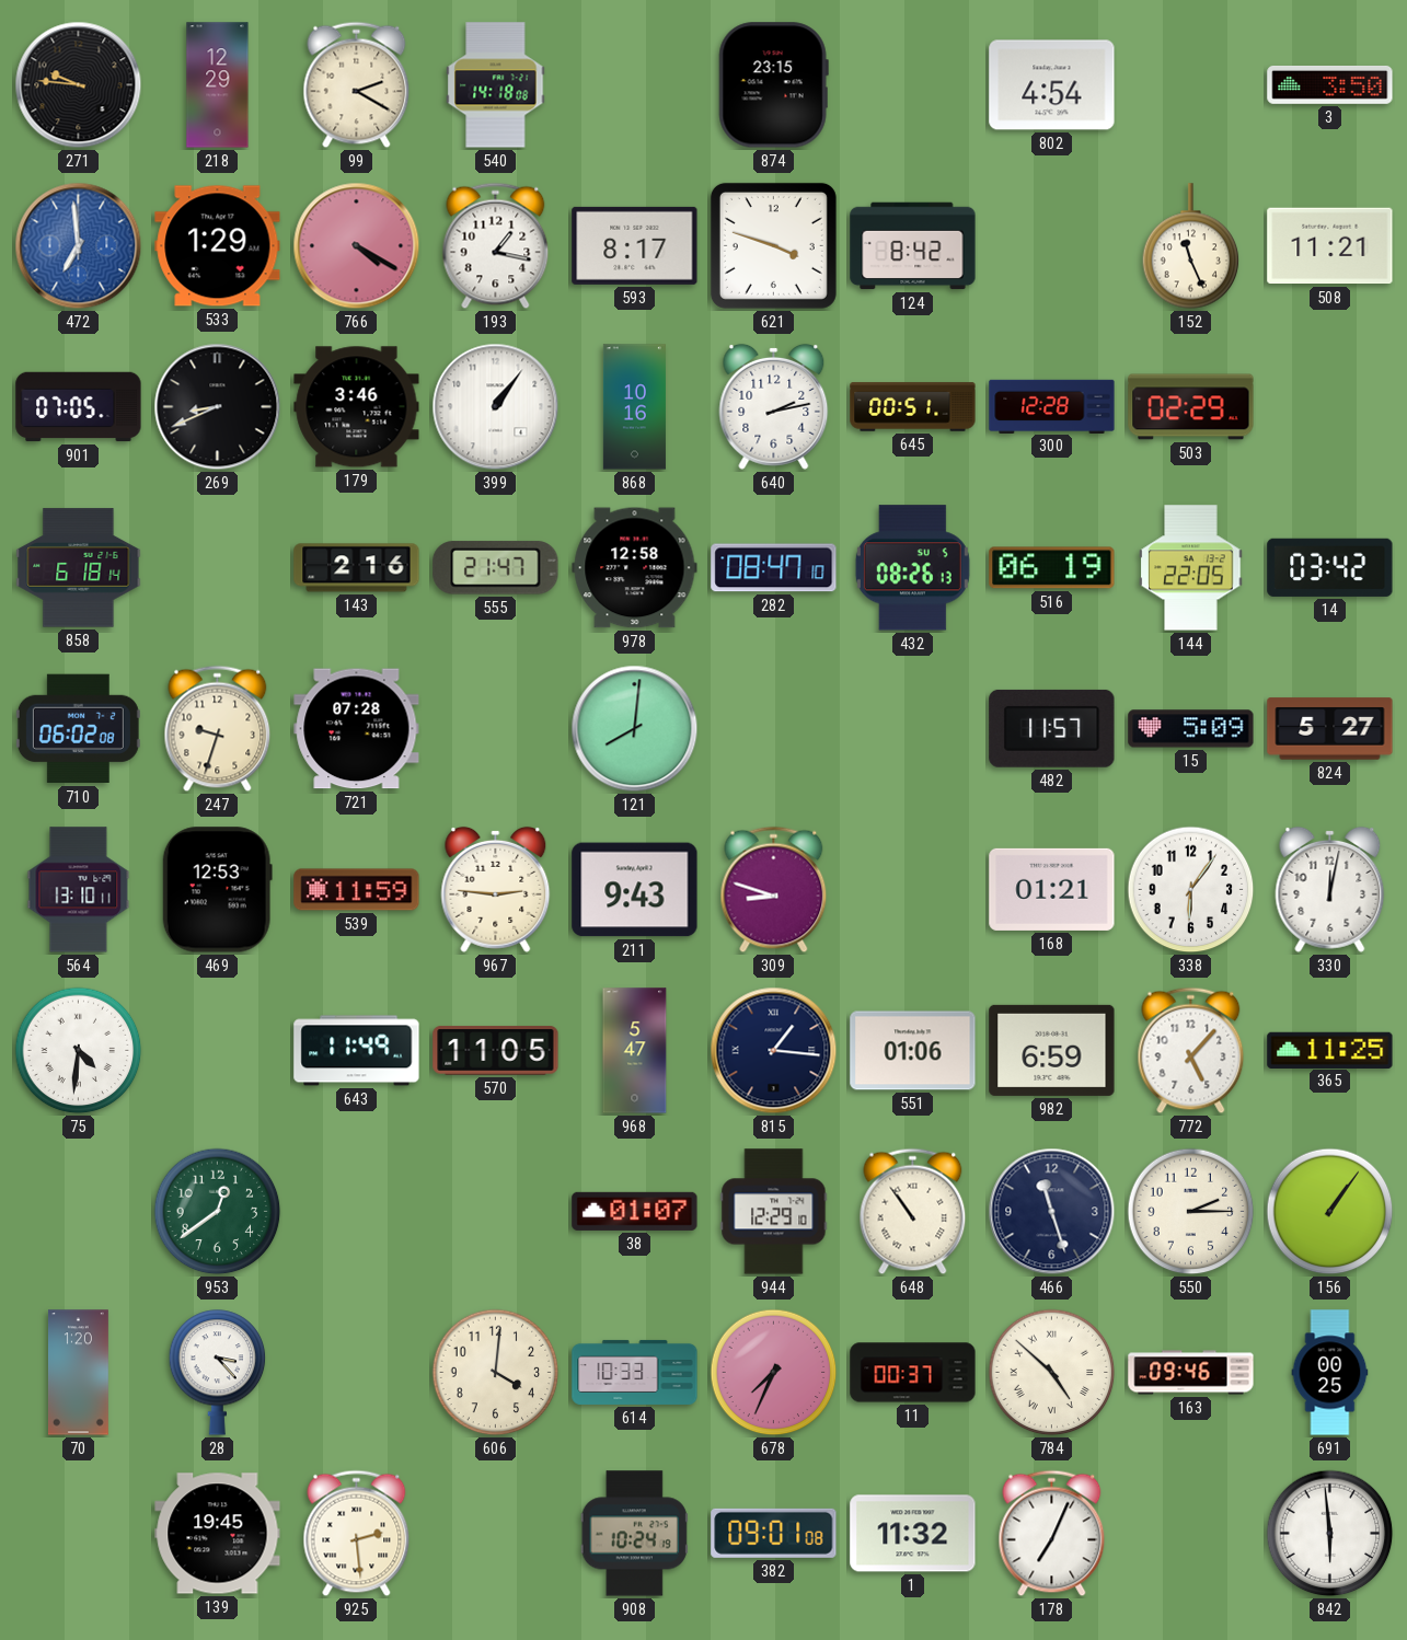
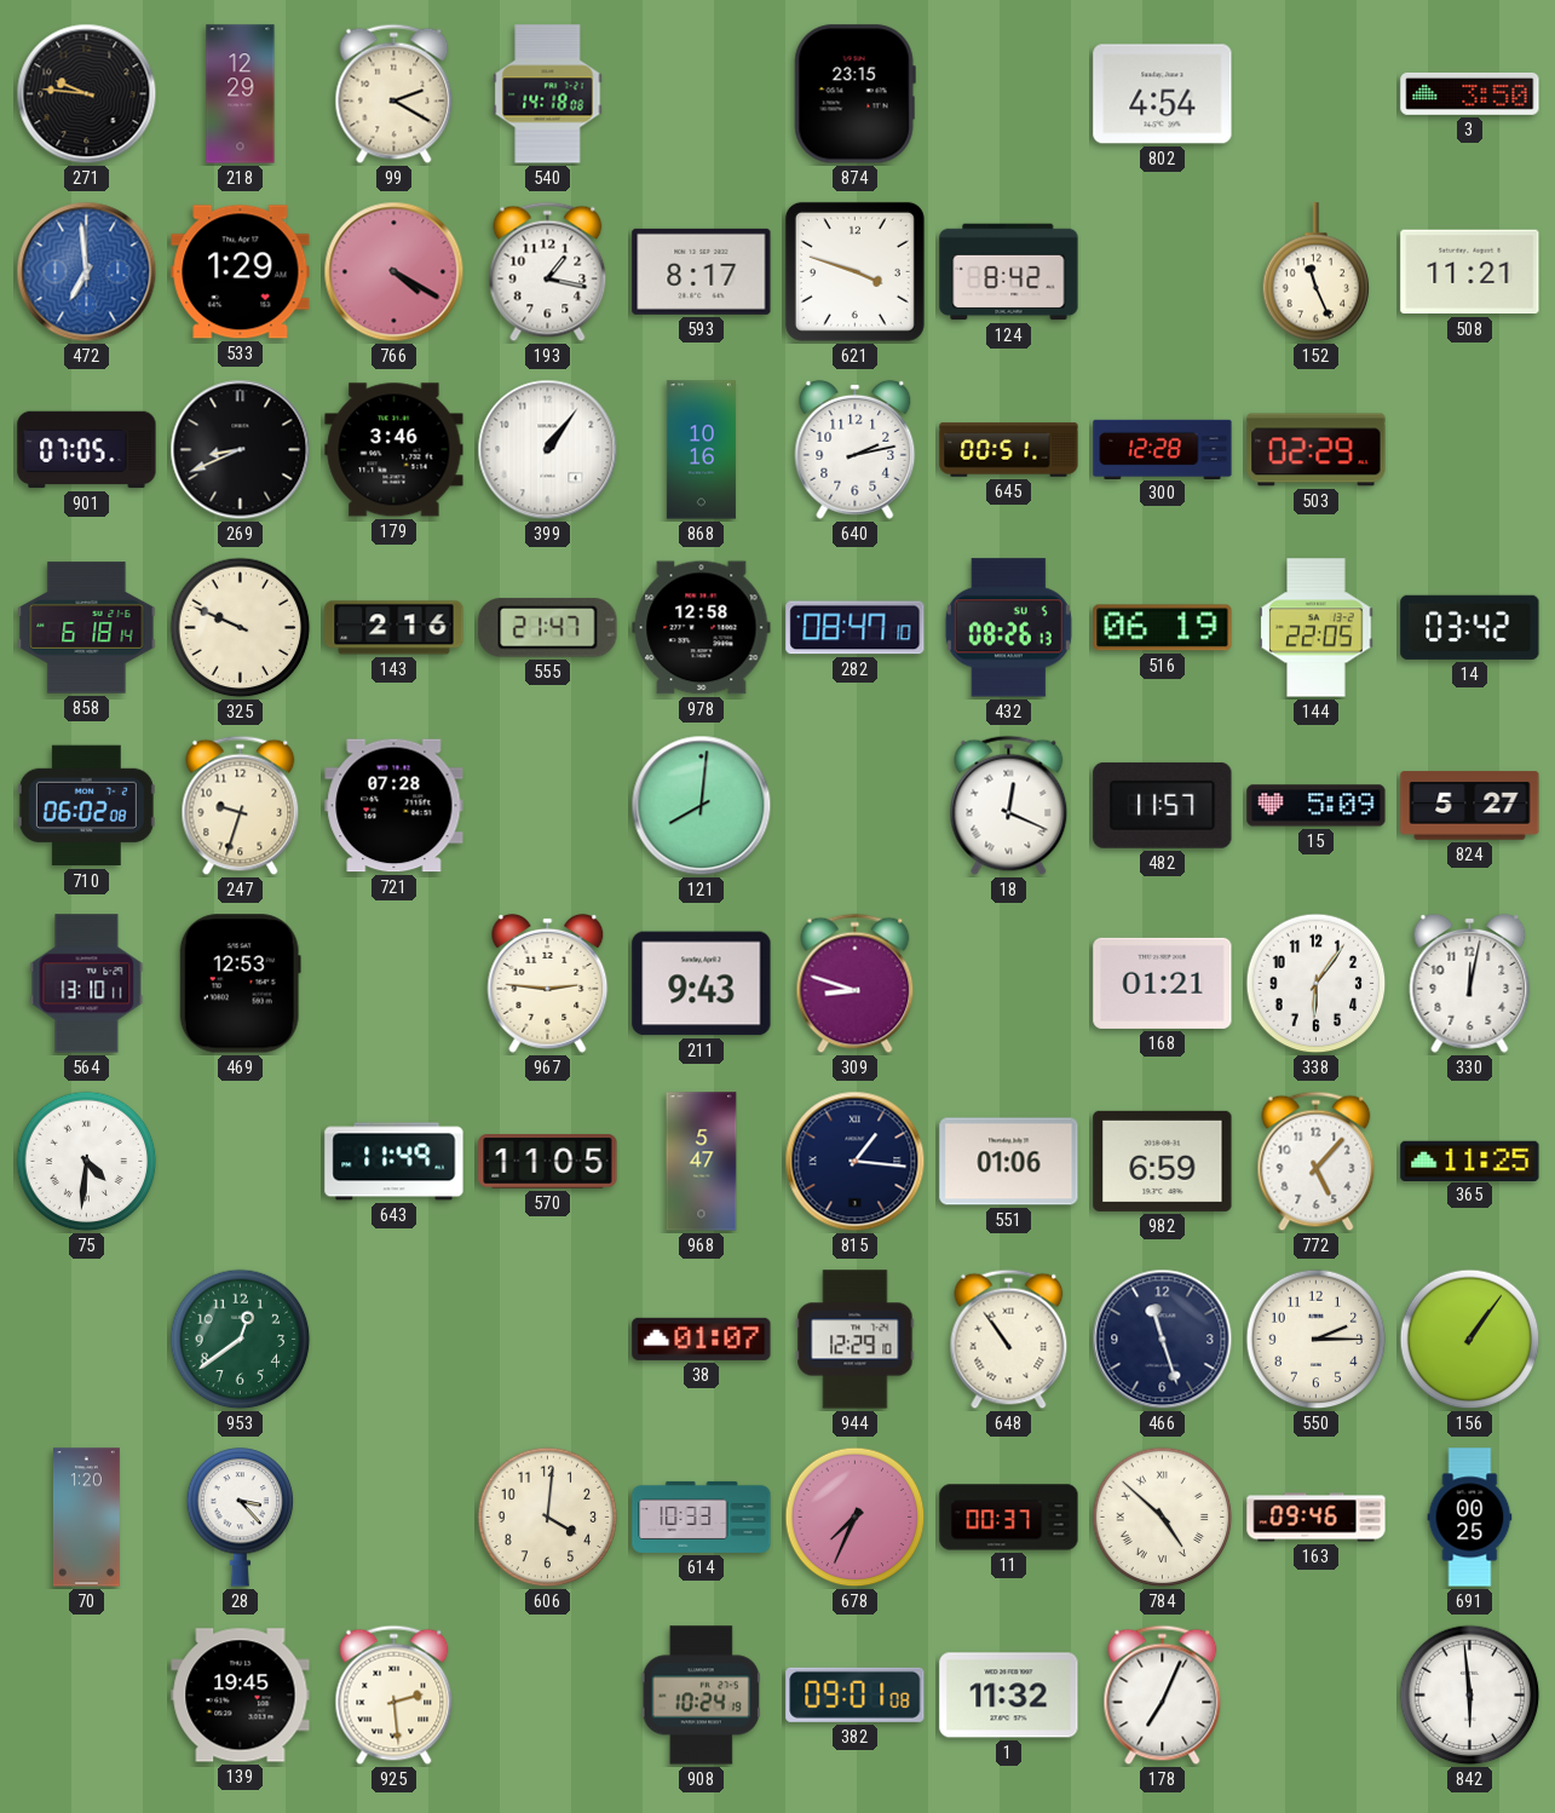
325: none -> 9:49
18: none -> 12:19
539: 11:59 -> none
